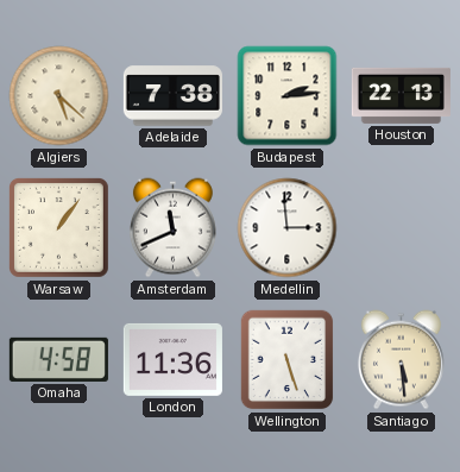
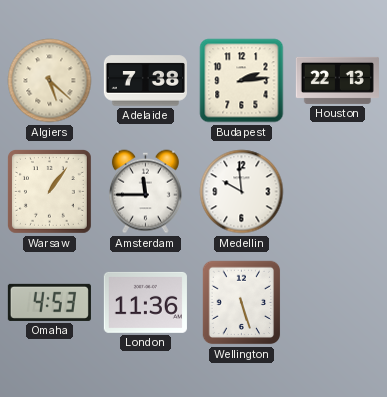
Amsterdam: 11:41 -> 11:45
Medellin: 2:59 -> 9:59
Omaha: 4:58 -> 4:53
Santiago: 5:29 -> none
